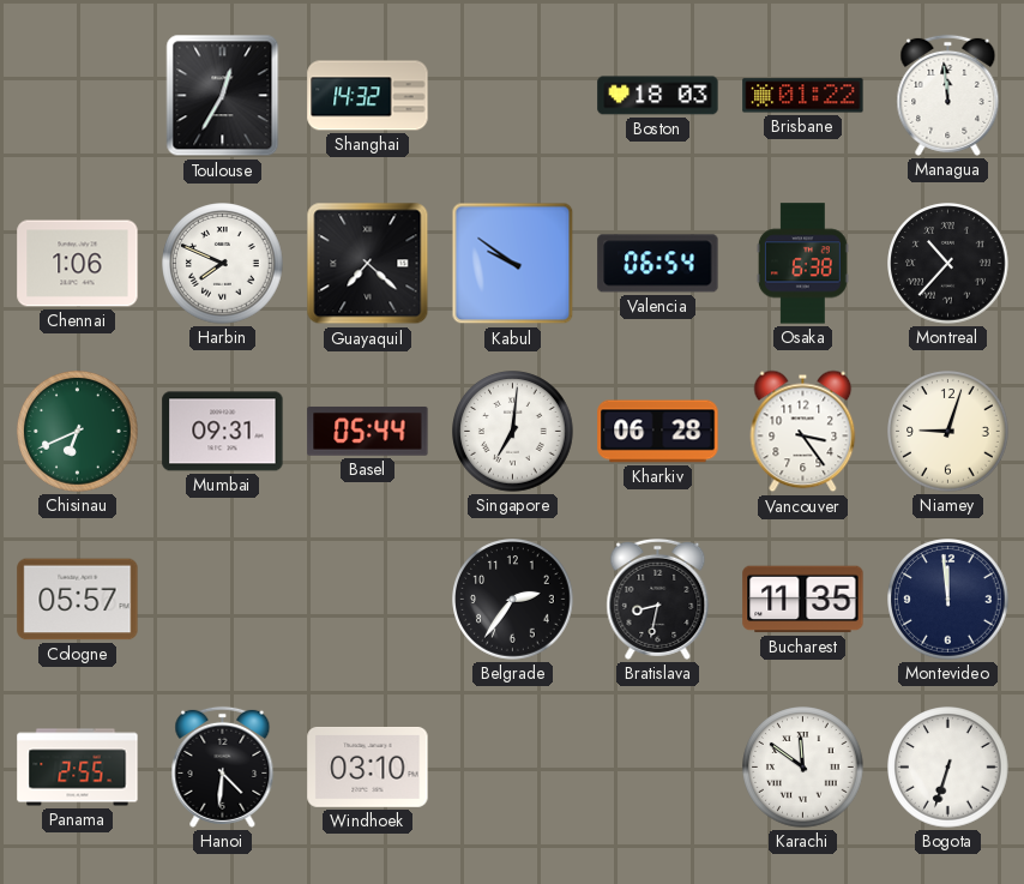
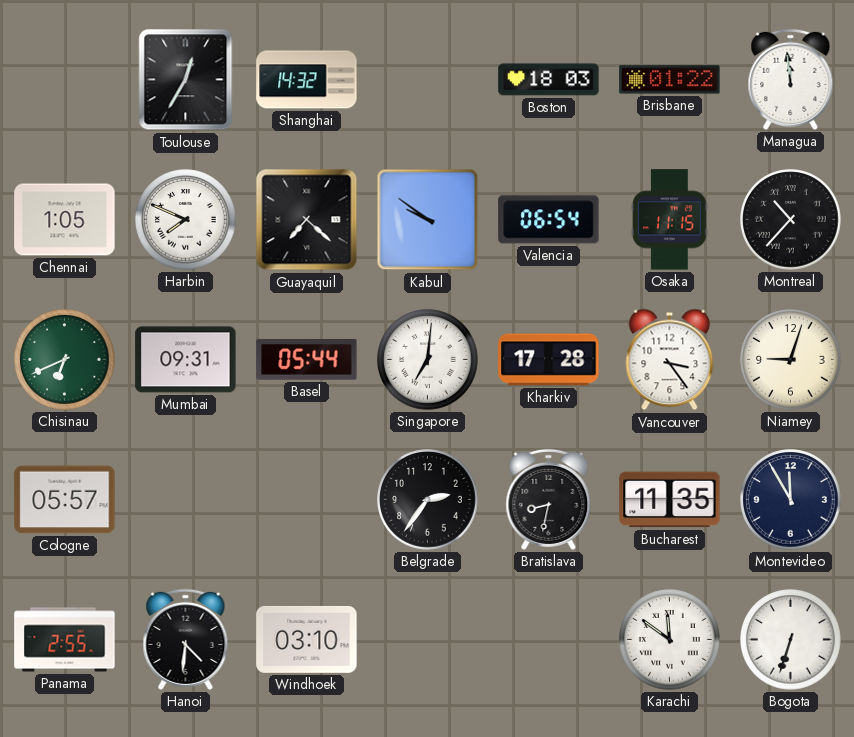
Chennai: 1:06 -> 1:05
Osaka: 6:38 -> 11:15
Kharkiv: 06:28 -> 17:28
Montevideo: 11:59 -> 11:55
